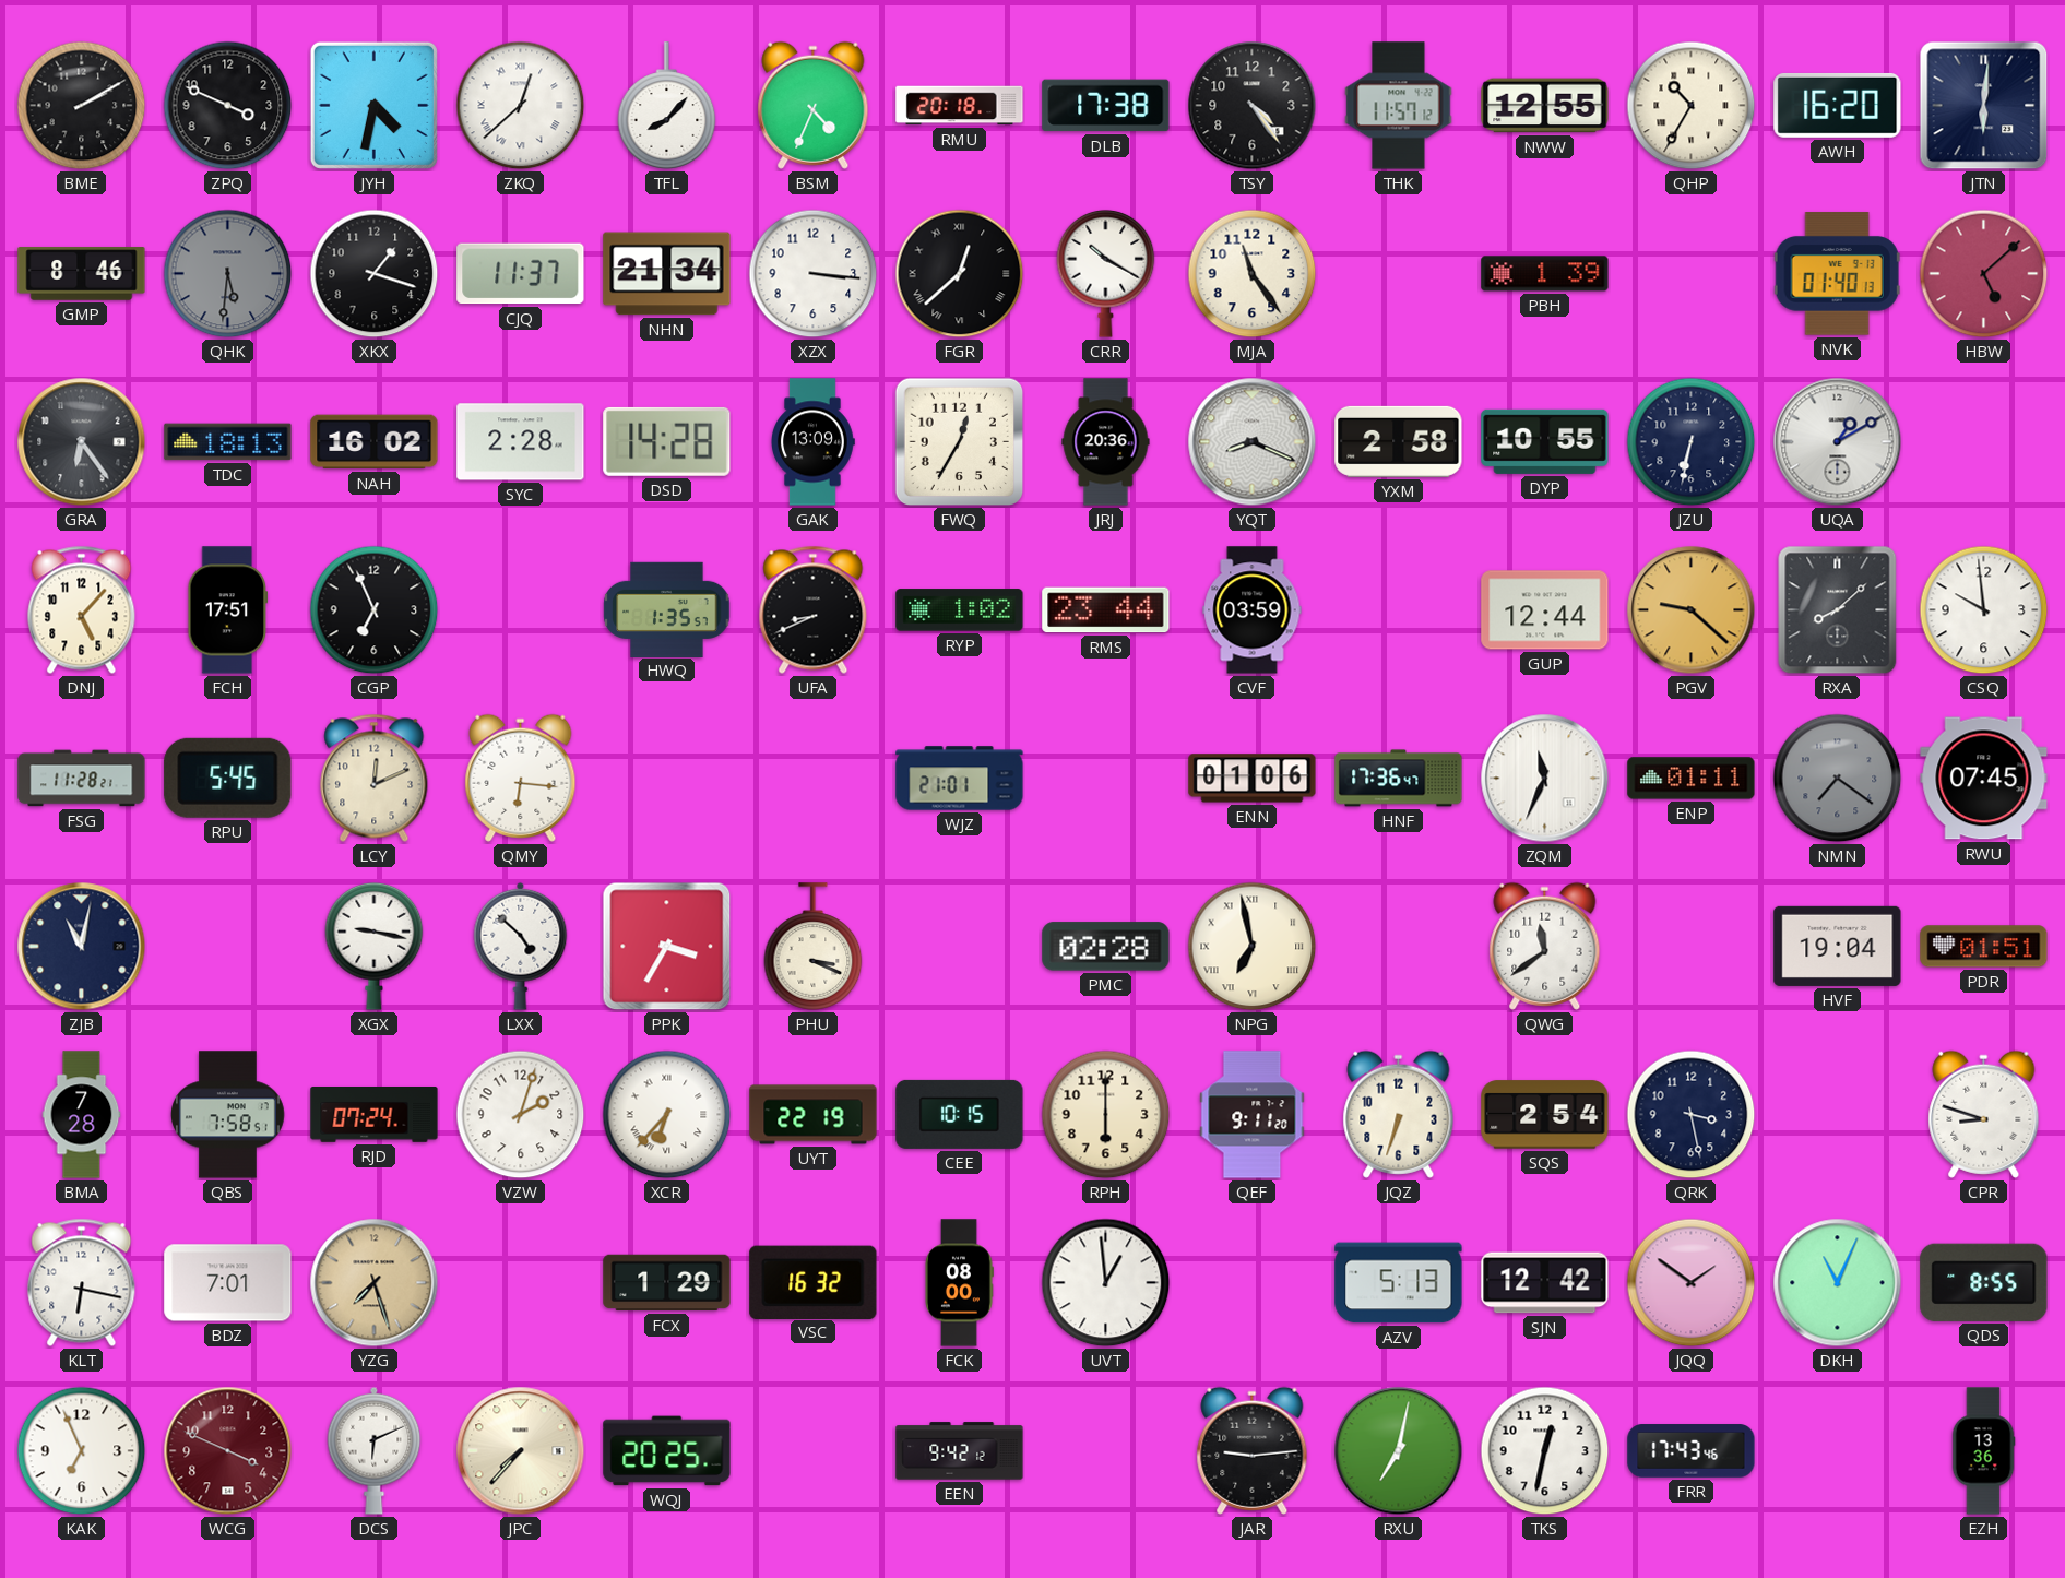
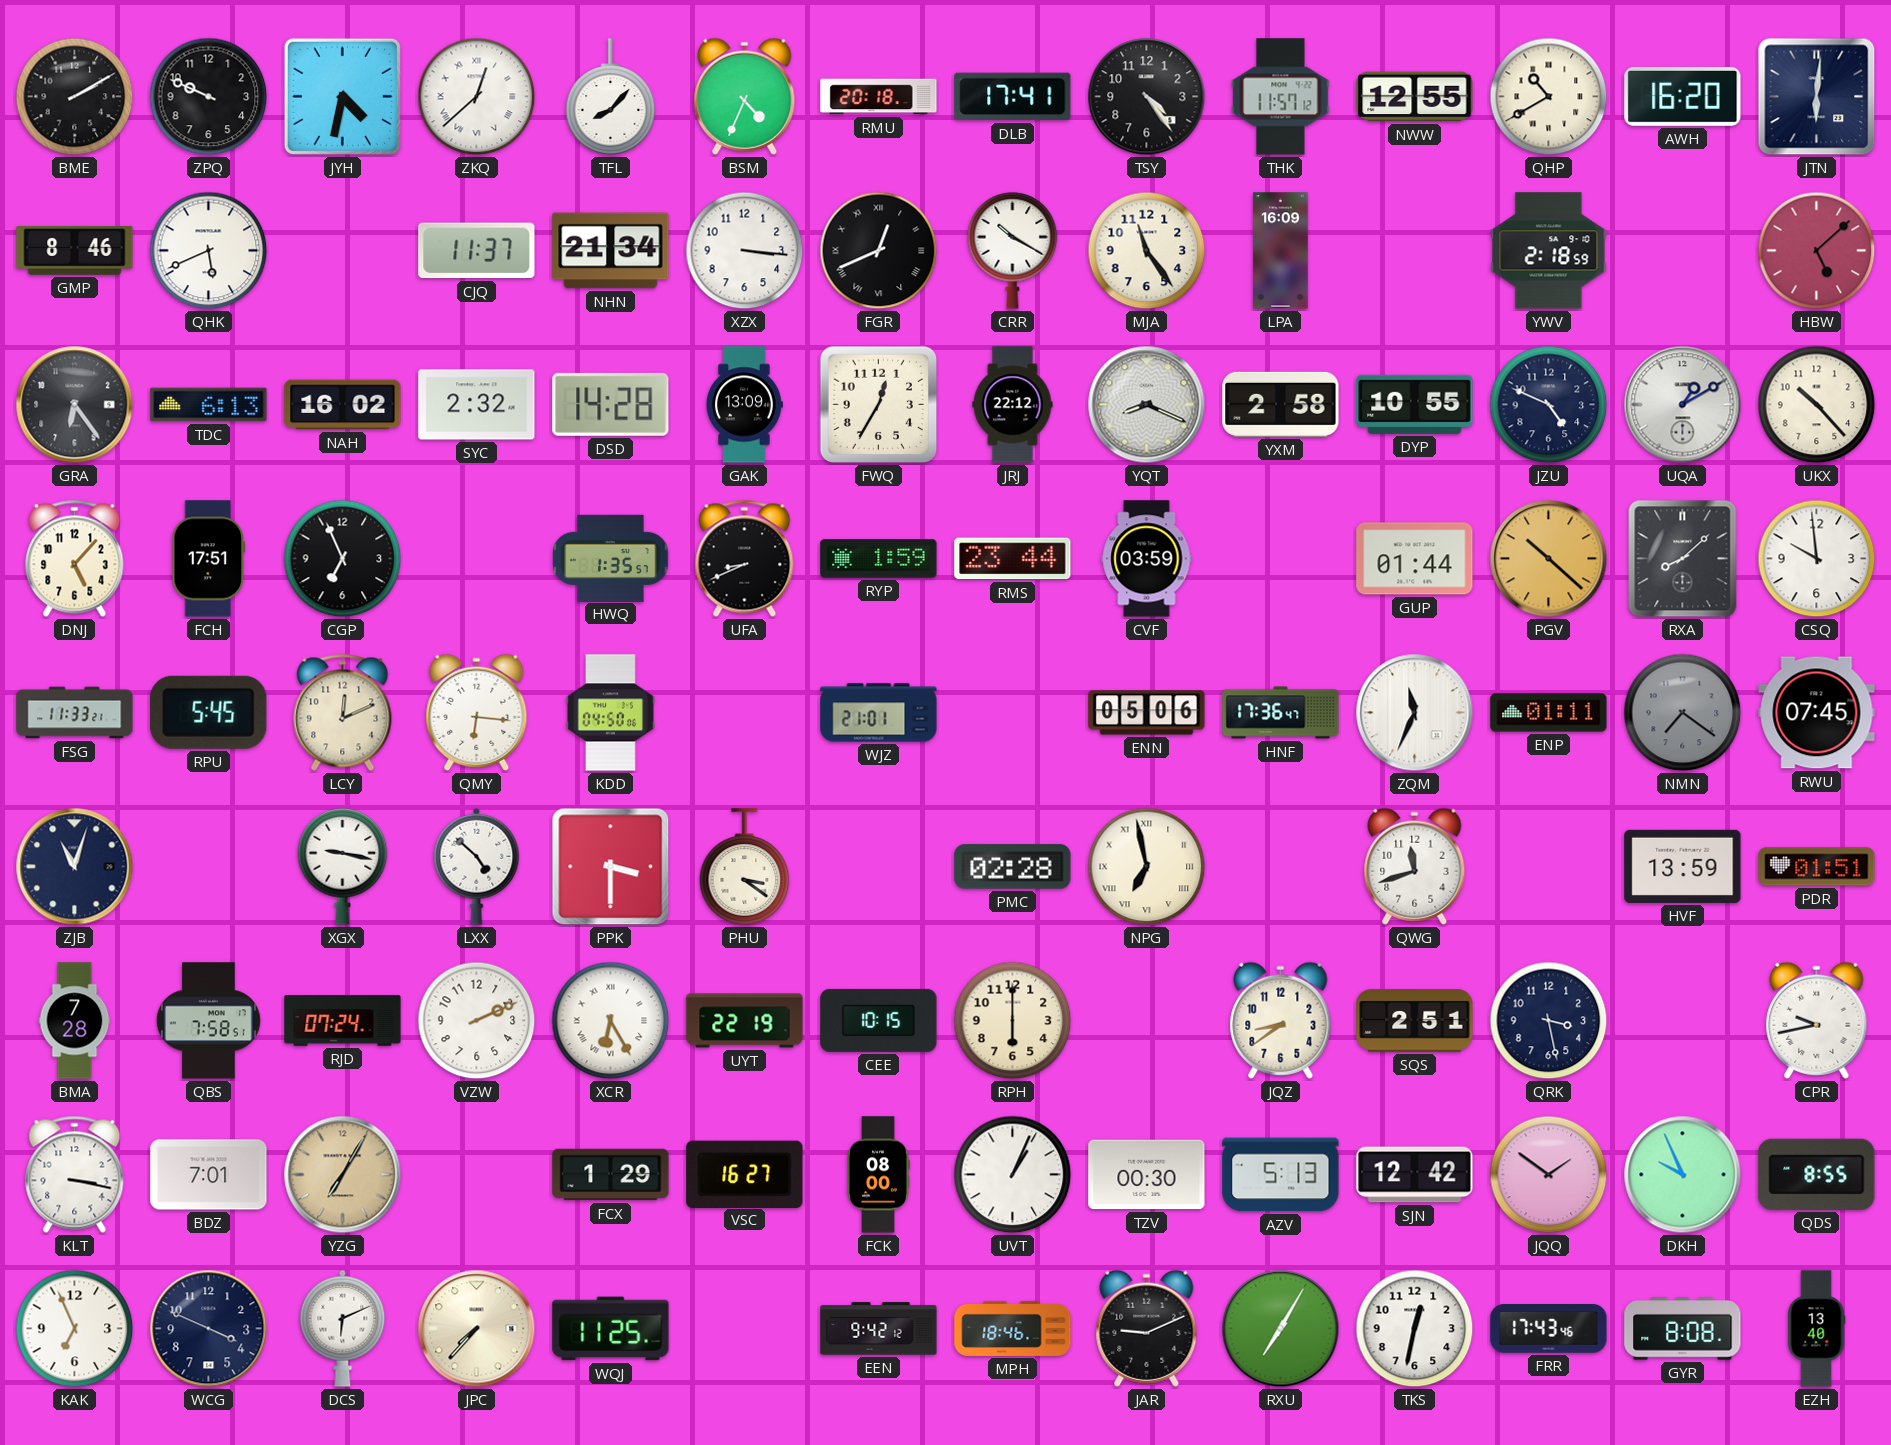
ZPQ: 3:49 -> 9:49
DLB: 17:38 -> 17:41
QHP: 10:35 -> 10:40
QHK: 5:31 -> 5:41
QHK dial: grey -> white
XKX: 1:18 -> none
FGR: 12:38 -> 12:41
LPA: none -> 16:09
PBH: 1:39 -> none
YWV: none -> 2:18
NVK: 01:40 -> none
TDC: 18:13 -> 6:13
SYC: 2:28 -> 2:32
JRJ: 20:36 -> 22:12
JZU: 6:32 -> 4:49
UKX: none -> 10:23
RYP: 1:02 -> 1:59
GUP: 12:44 -> 01:44
PGV: 9:22 -> 10:22
FSG: 11:28 -> 11:33
KDD: none -> 04:50
ENN: 01:06 -> 05:06
ZJB: 11:02 -> 11:03
PPK: 3:35 -> 3:30
PHU: 3:19 -> 3:21
QWG: 11:39 -> 11:42
HVF: 19:04 -> 13:59
VZW: 2:03 -> 2:11
XCR: 6:37 -> 6:25
QEF: 9:11 -> none
JQZ: 6:33 -> 8:39
SQS: 2:54 -> 2:51
CPR: 8:48 -> 9:43
KLT: 6:17 -> 3:17
YZG: 7:27 -> 7:05
VSC: 16:32 -> 16:27
UVT: 12:59 -> 1:04
TZV: none -> 00:30
DKH: 11:04 -> 9:56
WCG dial: burgundy -> navy
WQJ: 20:25 -> 11:25
MPH: none -> 18:46
JAR: 9:14 -> 9:11
RXU: 7:02 -> 7:05
GYR: none -> 8:08
EZH: 13:36 -> 13:40
